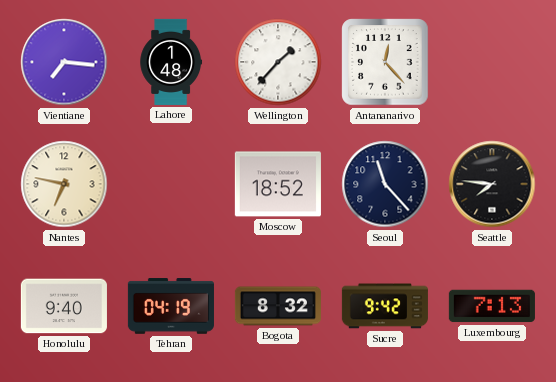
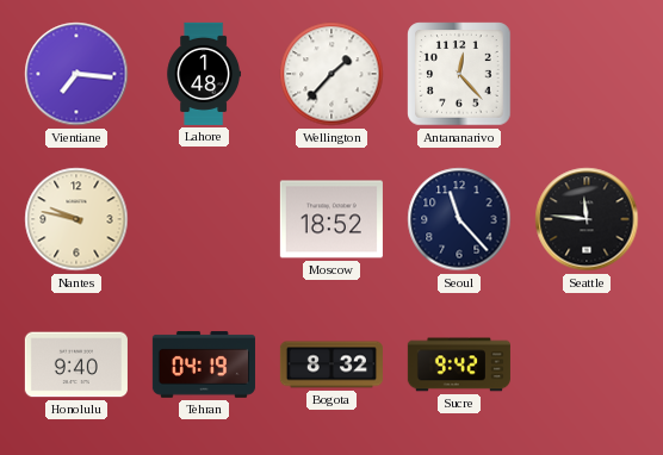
Nantes: 6:47 -> 9:47
Seattle: 7:46 -> 11:46
Luxembourg: 7:13 -> none
